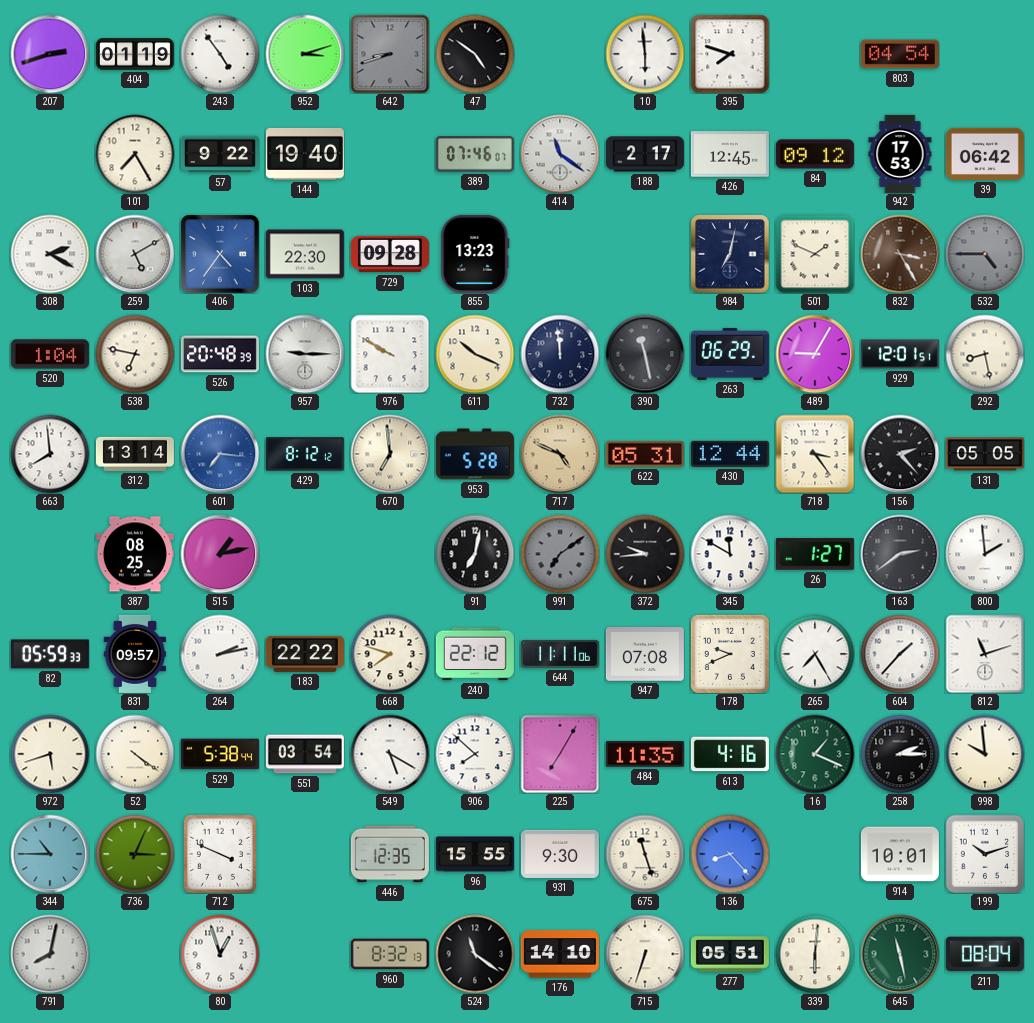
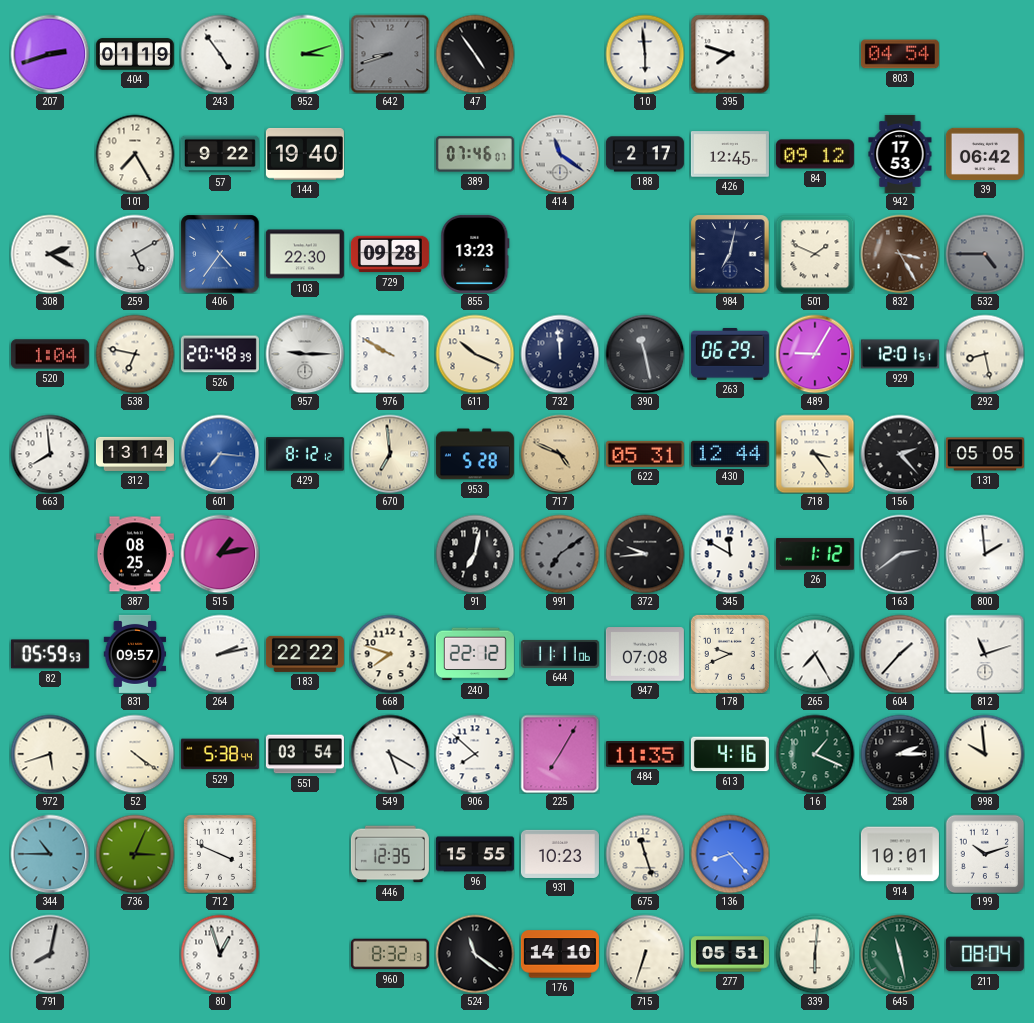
47: 4:51 -> 4:54
26: 1:27 -> 1:12
82: 05:59:33 -> 05:59:53
931: 9:30 -> 10:23
